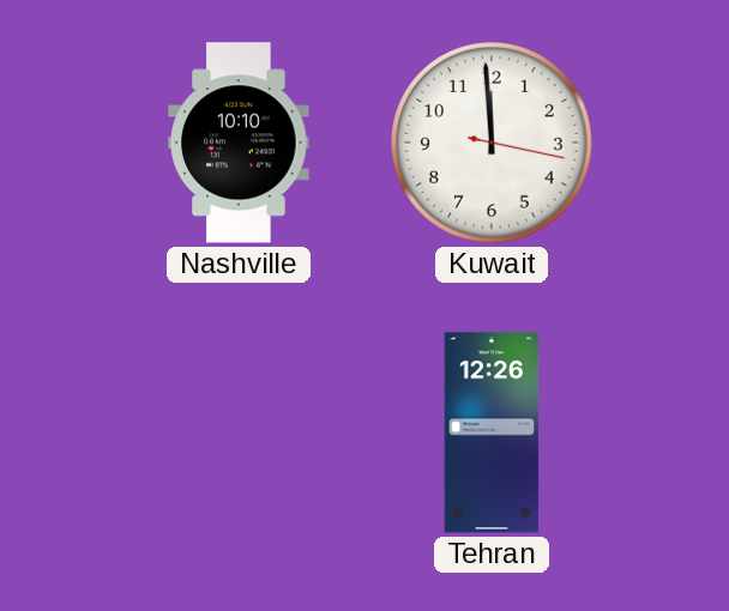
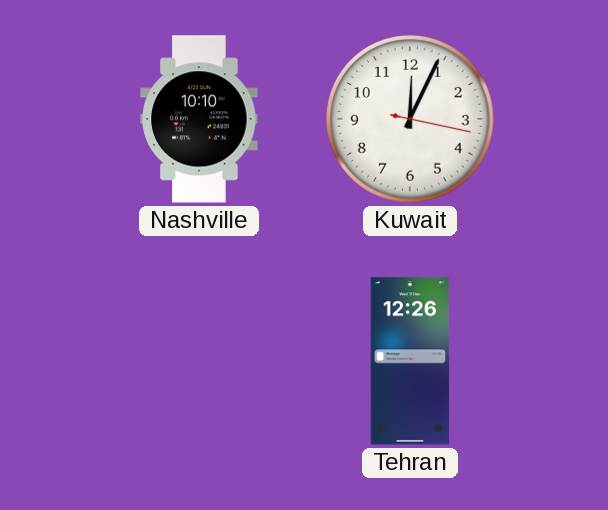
Kuwait: 11:59 -> 12:04
